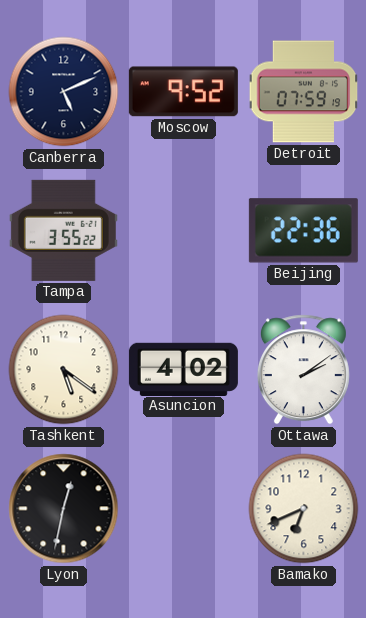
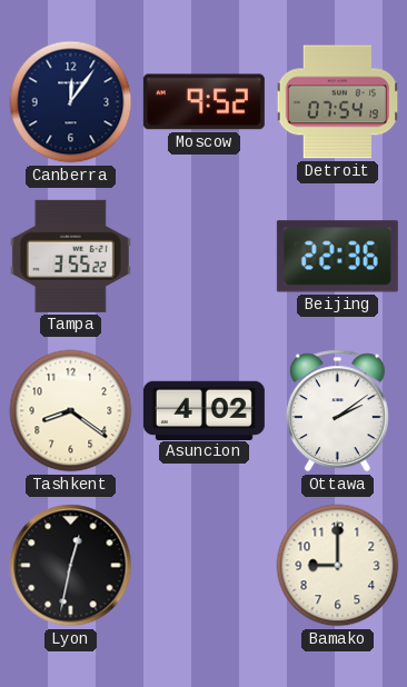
Canberra: 5:11 -> 12:06
Detroit: 07:59 -> 07:54
Tashkent: 5:21 -> 8:21
Bamako: 6:41 -> 9:00
